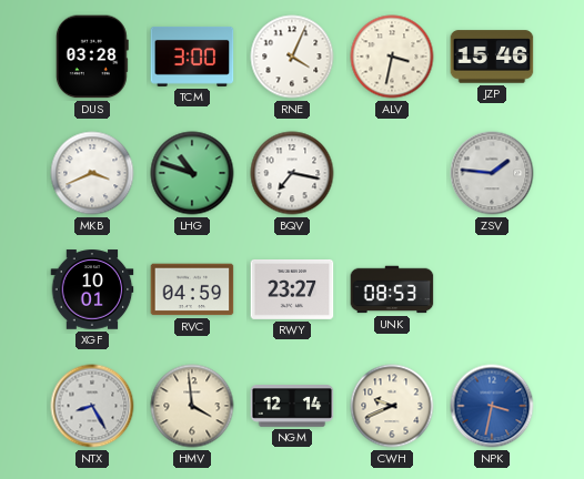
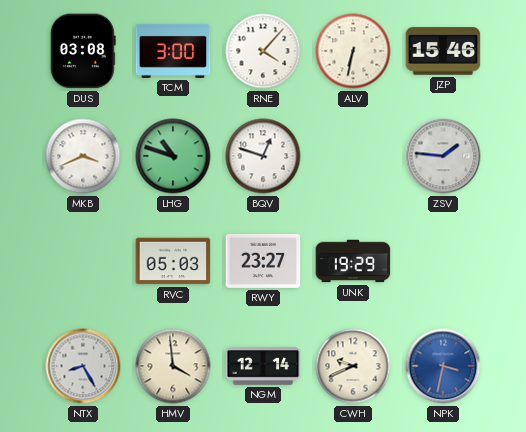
DUS: 03:28 -> 03:08
RNE: 4:04 -> 4:07
ALV: 3:32 -> 6:32
BQV: 7:17 -> 12:48
XGF: 10:01 -> none
RVC: 04:59 -> 05:03
UNK: 08:53 -> 19:29
